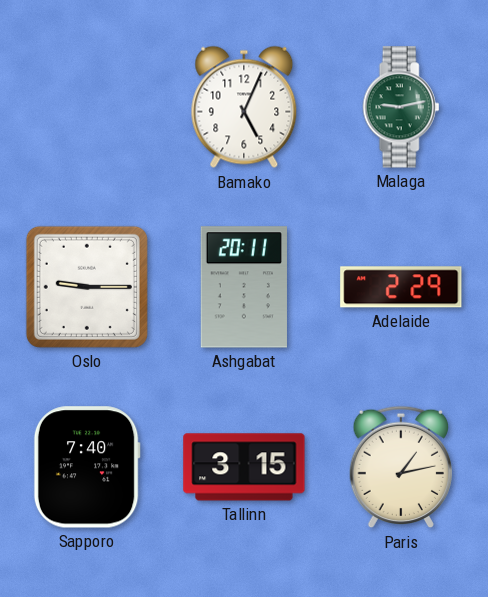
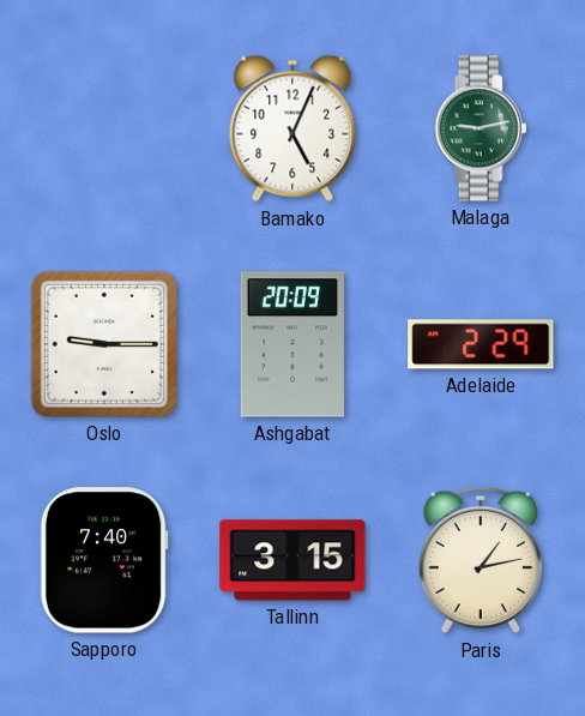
Ashgabat: 20:11 -> 20:09
